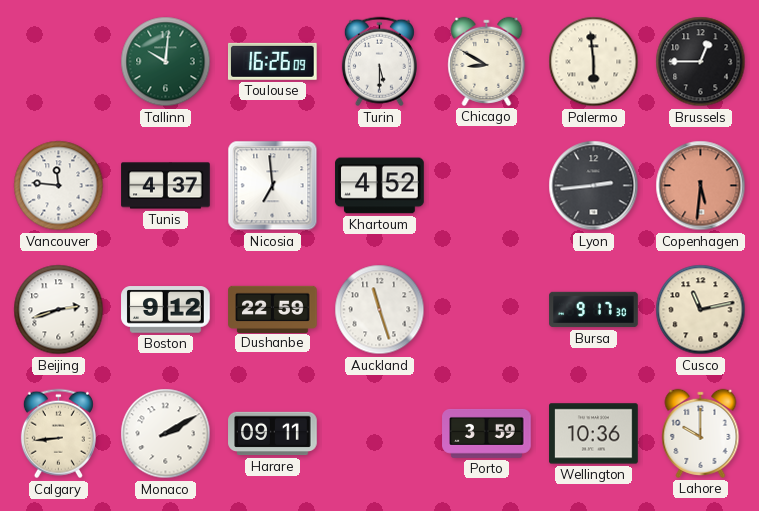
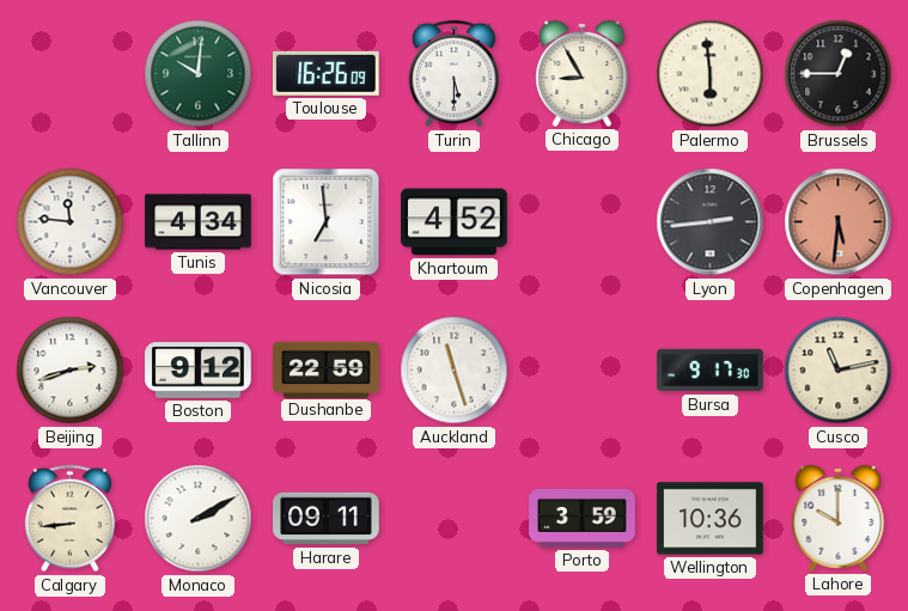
Chicago: 8:50 -> 8:55
Tunis: 4:37 -> 4:34
